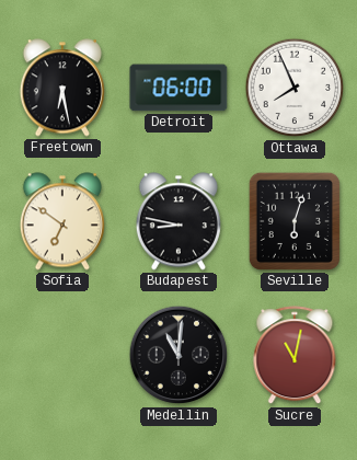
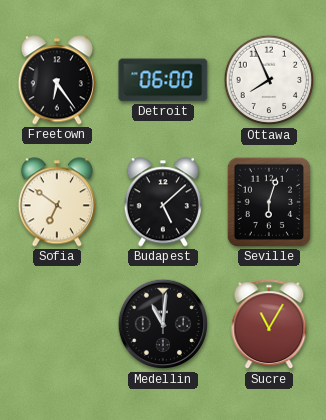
Freetown: 6:28 -> 6:24
Budapest: 8:47 -> 5:08
Sucre: 11:02 -> 11:05
